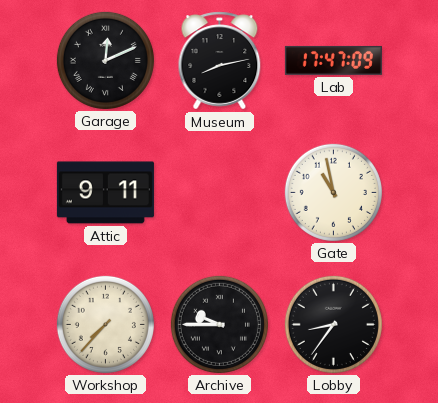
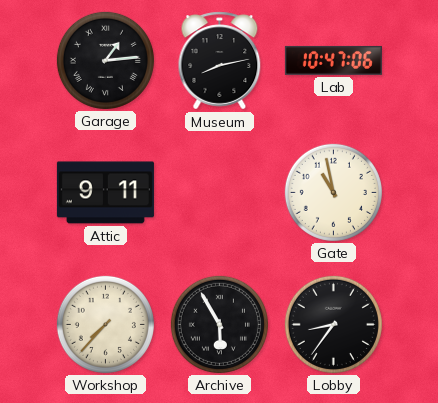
Garage: 12:11 -> 1:14
Lab: 17:47 -> 10:47
Archive: 9:45 -> 5:55
